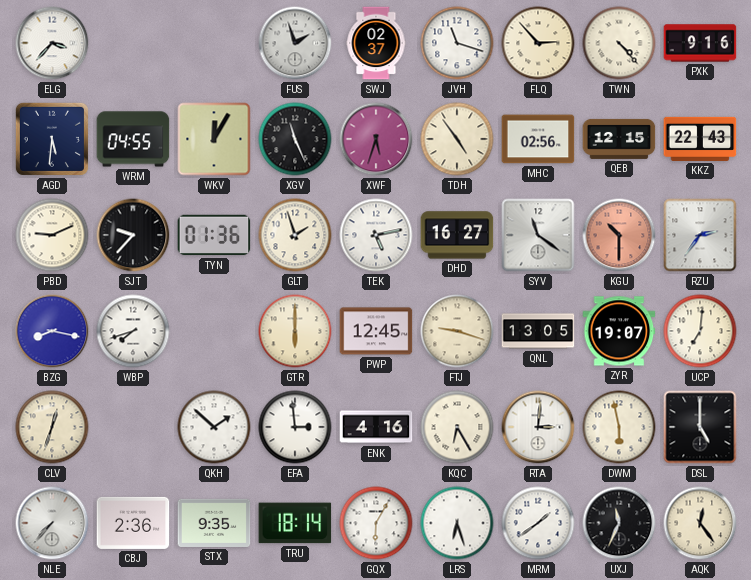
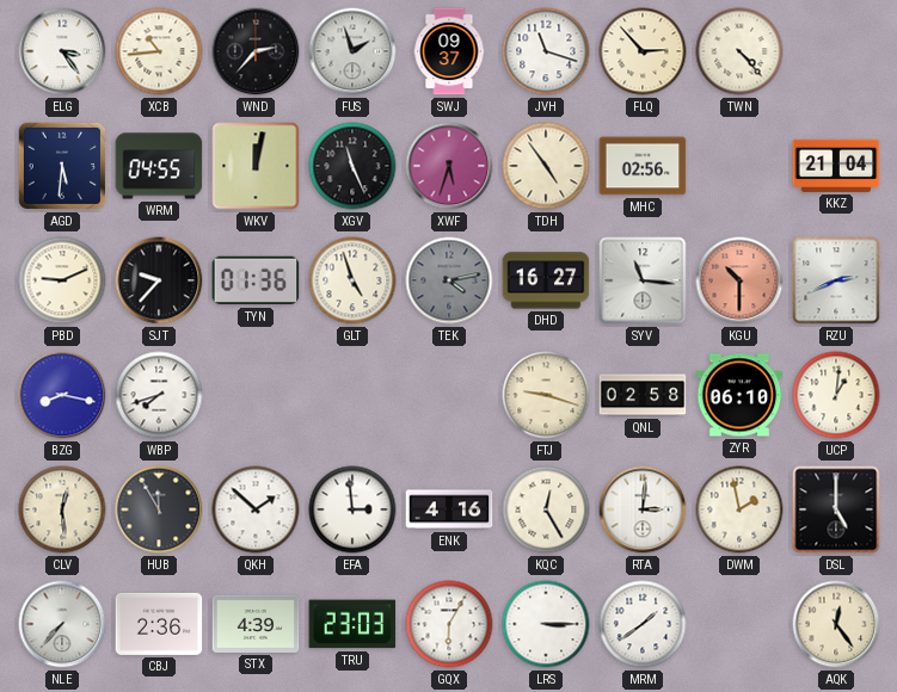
ELG: 3:37 -> 3:24
XCB: none -> 10:44
WND: none -> 2:37
SWJ: 02:37 -> 09:37
PXK: 9:16 -> none
WKV: 12:05 -> 12:02
QEB: 12:15 -> none
KKZ: 22:43 -> 21:04
GLT: 1:57 -> 4:57
TEK: 5:13 -> 4:13
TEK dial: white -> grey
SYV: 11:21 -> 11:16
RZU: 2:36 -> 2:41
GTR: 6:00 -> none
PWP: 12:45 -> none
QNL: 13:05 -> 02:58
ZYR: 19:07 -> 06:10
UCP: 7:01 -> 1:01
CLV: 12:33 -> 12:29
HUB: none -> 11:55
KQC: 6:25 -> 12:25
DWM: 5:58 -> 1:58
STX: 9:35 -> 4:39
TRU: 18:14 -> 23:03
LRS: 6:27 -> 3:15
UXJ: 11:34 -> none
